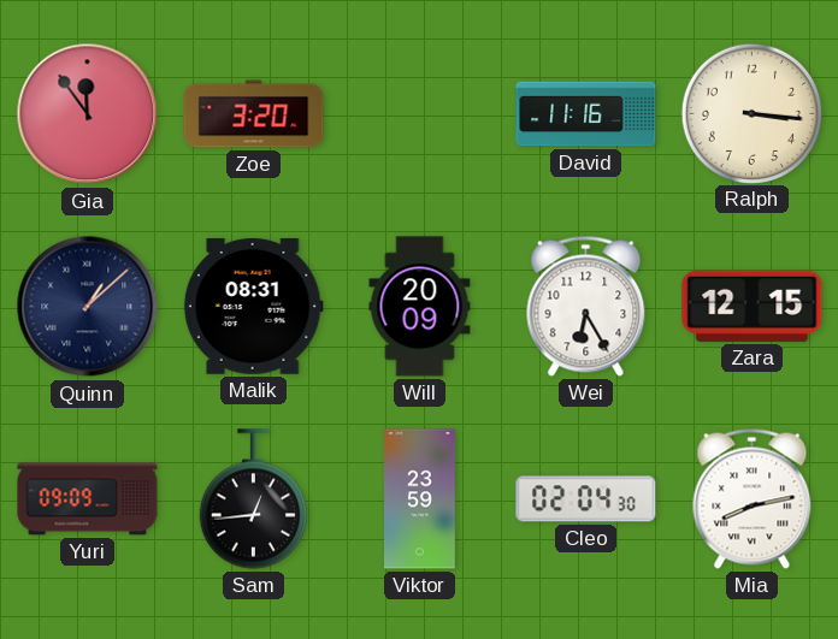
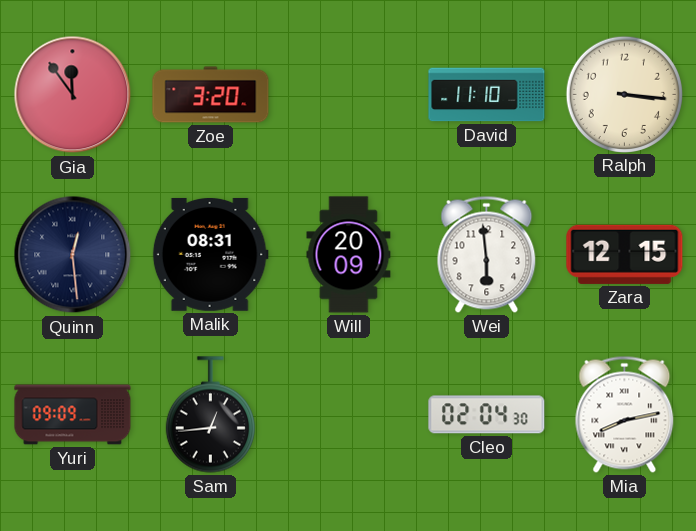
David: 11:16 -> 11:10
Quinn: 1:08 -> 12:29
Wei: 6:25 -> 5:59
Viktor: 23:59 -> none
